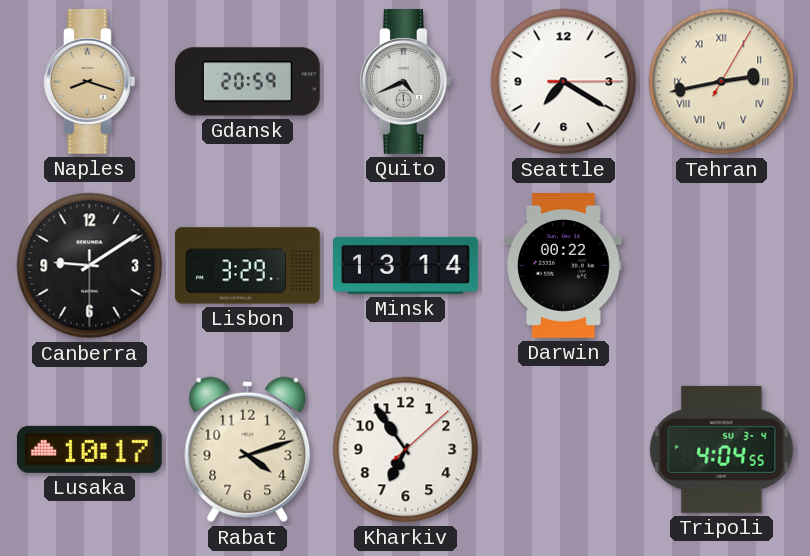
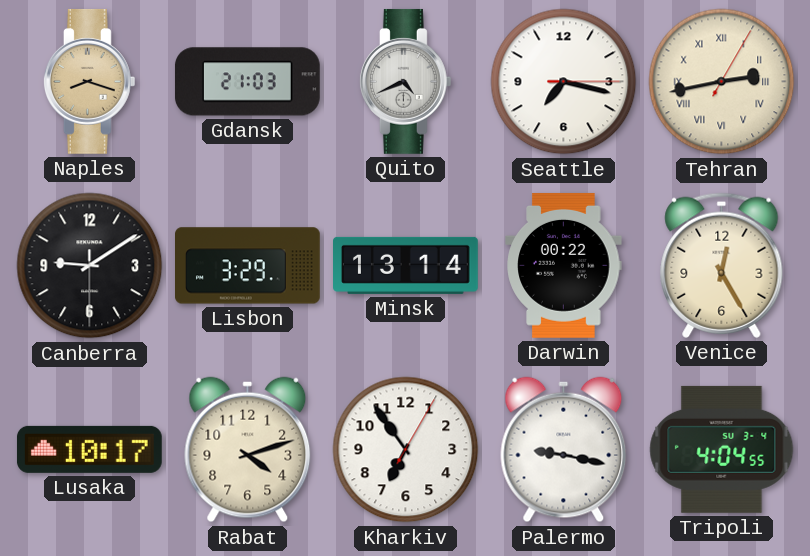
Gdansk: 20:59 -> 21:03
Seattle: 7:20 -> 7:17
Venice: none -> 12:25
Kharkiv: 6:54:08 -> 6:54:05
Palermo: none -> 9:17
